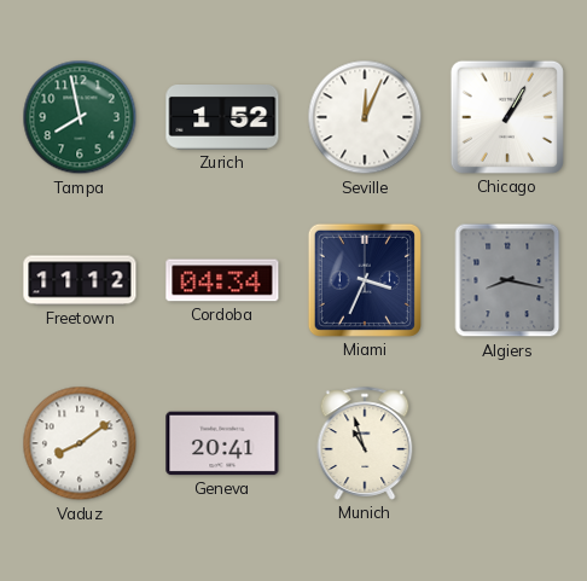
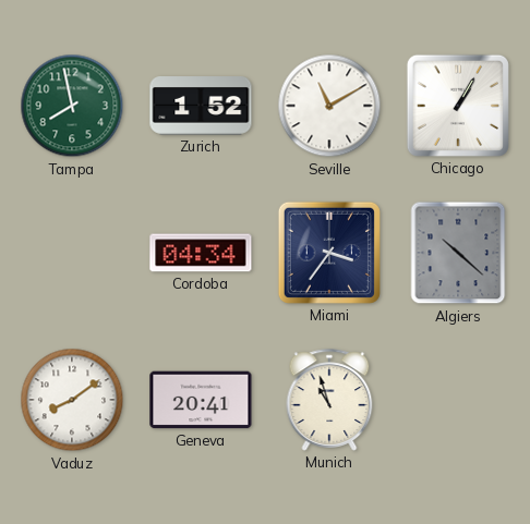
Seville: 12:04 -> 11:10
Freetown: 11:12 -> none
Miami: 3:34 -> 3:36
Algiers: 8:17 -> 10:22
